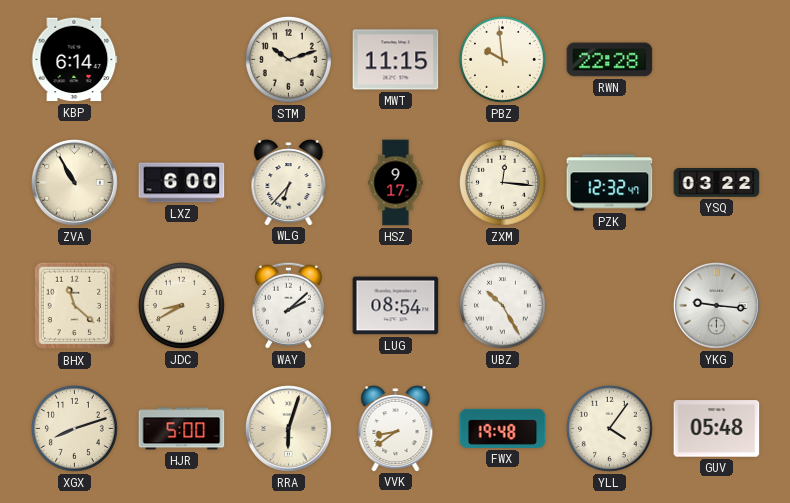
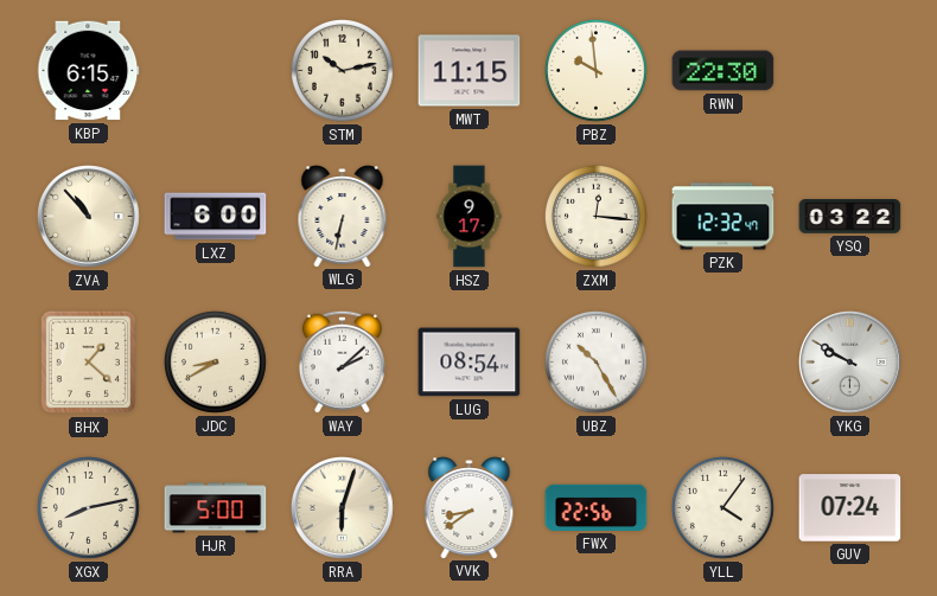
KBP: 6:14 -> 6:15
STM: 10:12 -> 10:13
RWN: 22:28 -> 22:30
ZVA: 10:55 -> 10:53
WLG: 6:37 -> 6:32
BHX: 11:22 -> 1:22
YKG: 9:16 -> 9:50
XGX: 8:12 -> 8:13
FWX: 19:48 -> 22:56
GUV: 05:48 -> 07:24
